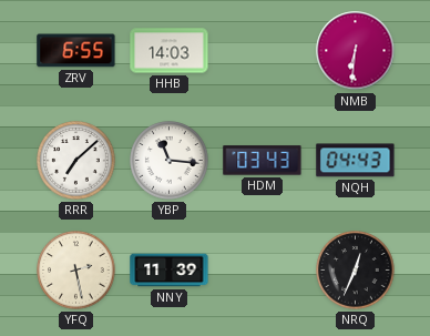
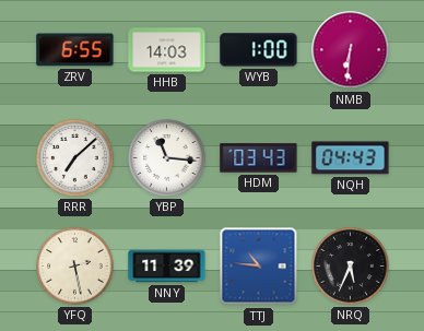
WYB: none -> 1:00
TTJ: none -> 10:46
NRQ: 12:34 -> 5:34
